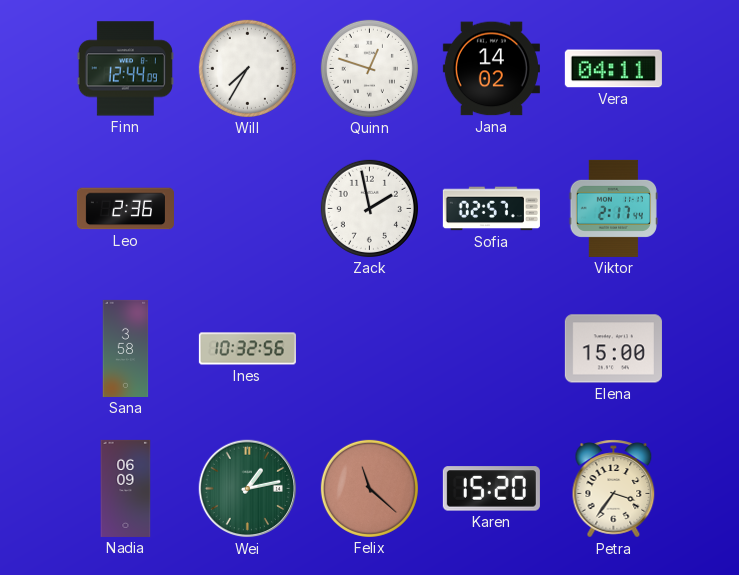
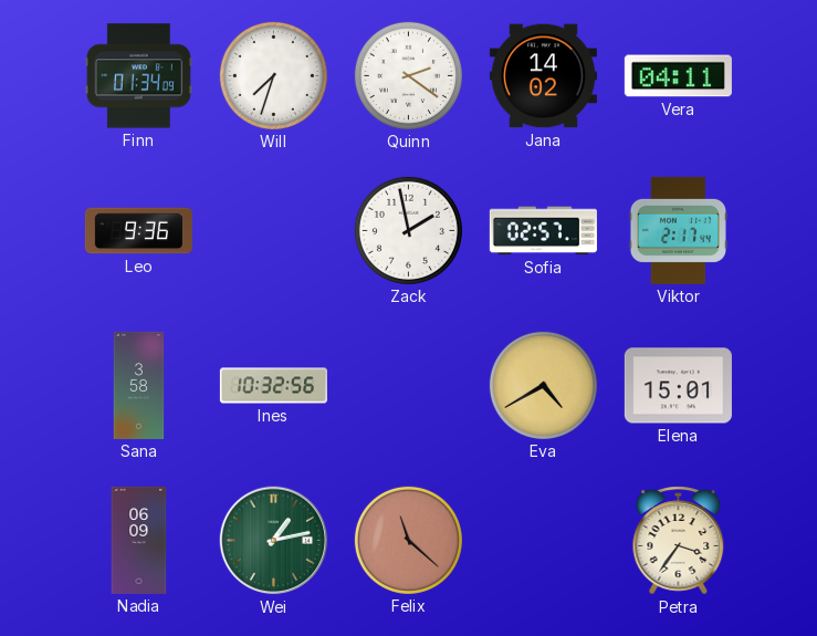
Finn: 12:44 -> 01:34
Will: 7:35 -> 7:33
Quinn: 12:48 -> 2:21
Leo: 2:36 -> 9:36
Eva: none -> 4:40
Elena: 15:00 -> 15:01
Karen: 15:20 -> none
